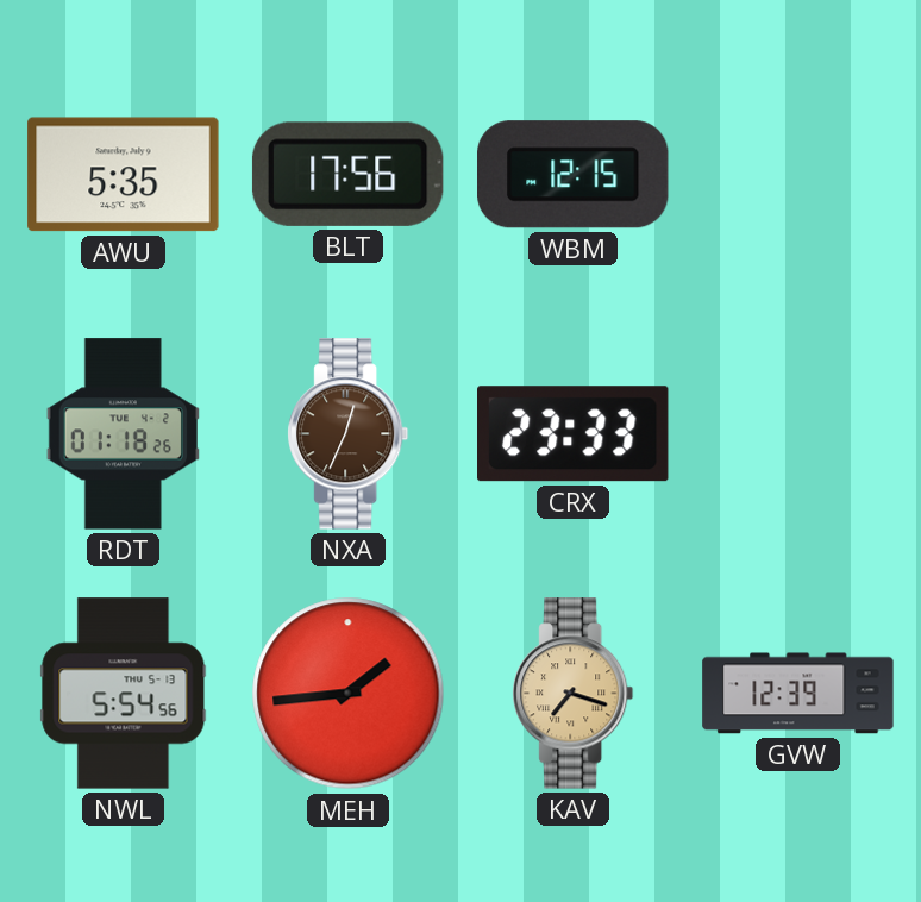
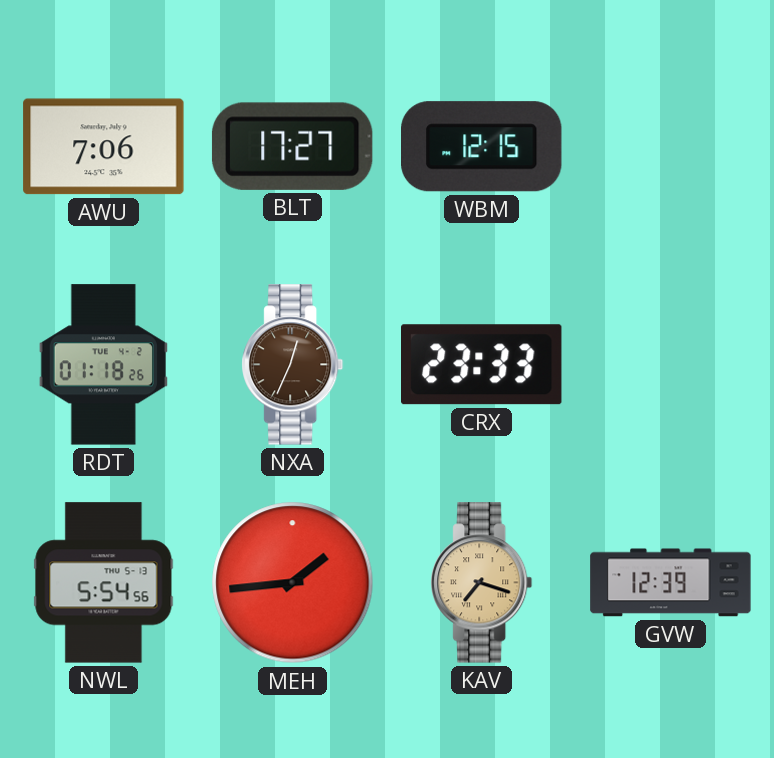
AWU: 5:35 -> 7:06
BLT: 17:56 -> 17:27
